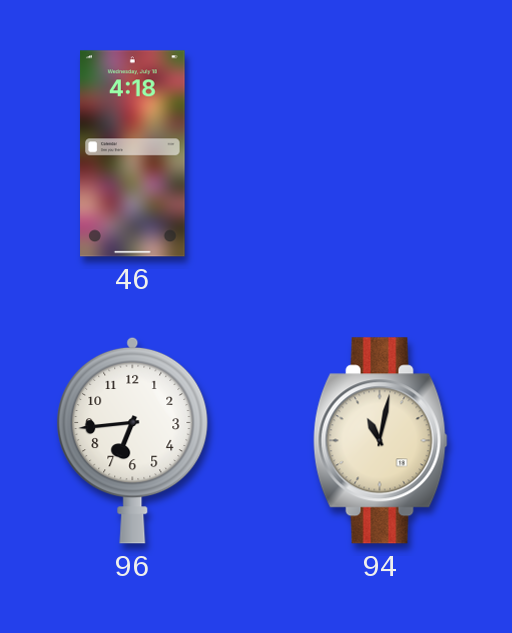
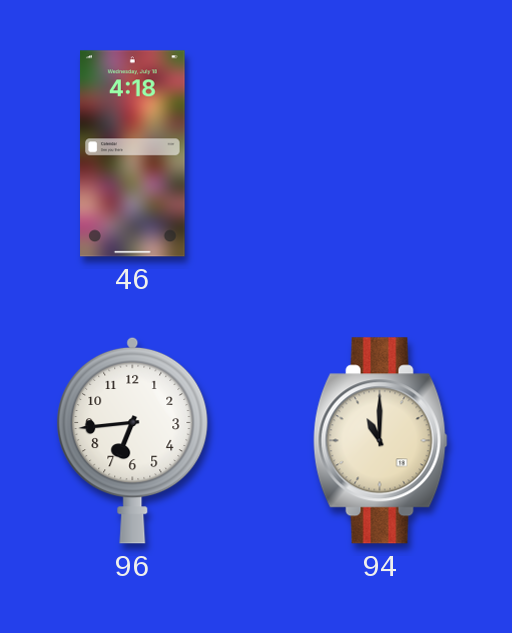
94: 11:02 -> 11:00
